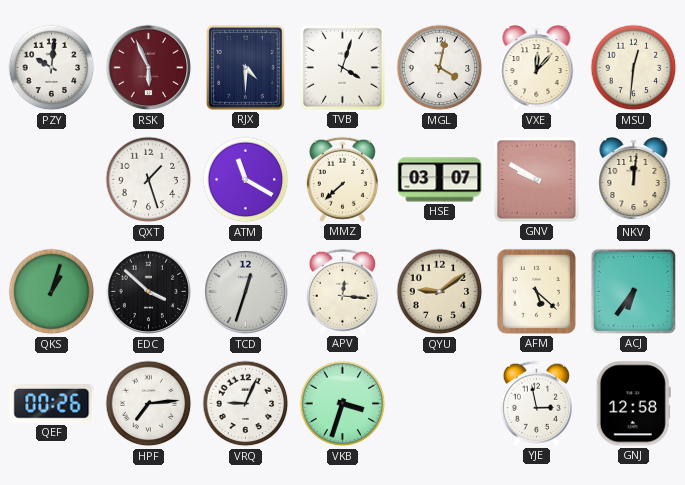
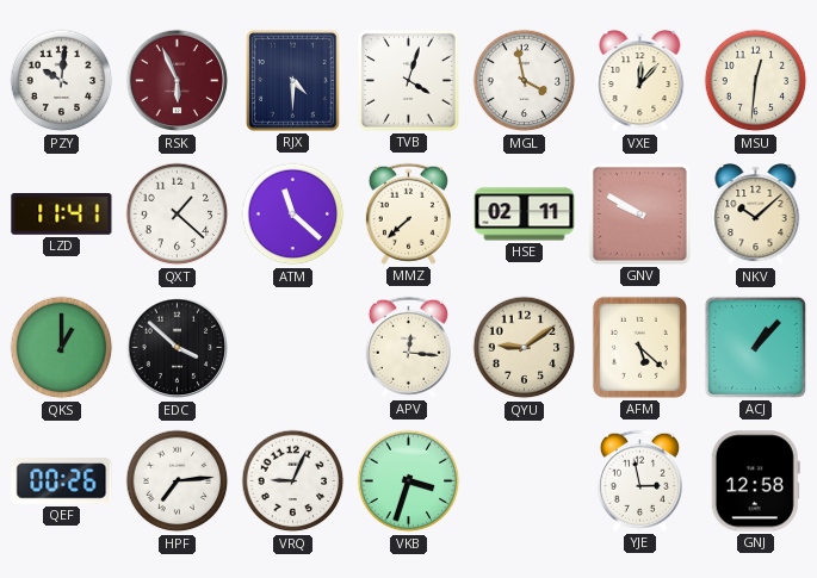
MGL: 4:02 -> 3:58
LZD: none -> 11:41
QXT: 1:27 -> 1:22
ATM: 11:20 -> 11:22
HSE: 03:07 -> 02:11
NKV: 12:01 -> 10:08
QKS: 1:03 -> 1:00
TCD: 12:33 -> none
ACJ: 6:36 -> 1:07
